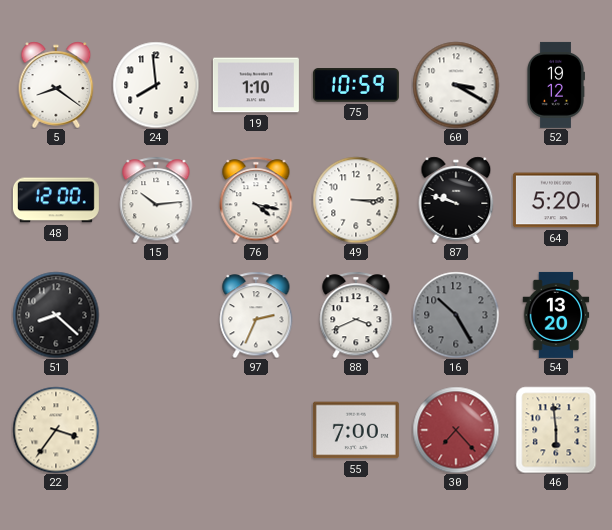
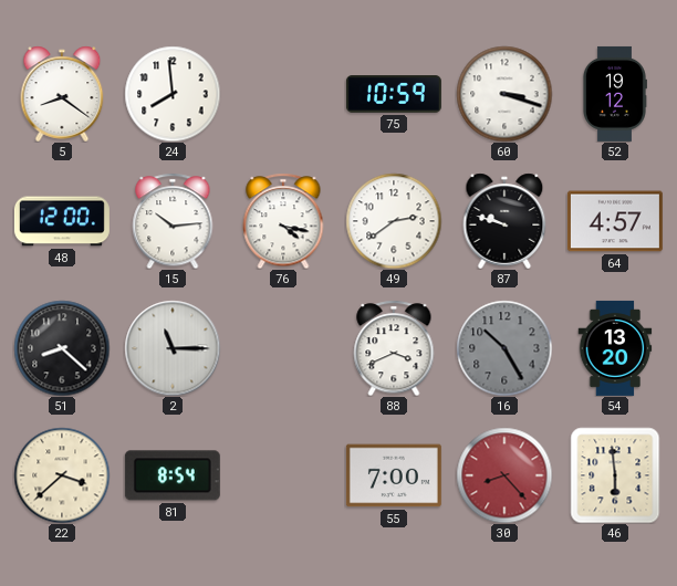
19: 1:10 -> none
60: 3:20 -> 3:18
49: 3:15 -> 2:39
64: 5:20 -> 4:57
2: none -> 11:15
97: 2:34 -> none
22: 3:36 -> 3:38
81: none -> 8:54
30: 7:23 -> 8:23
